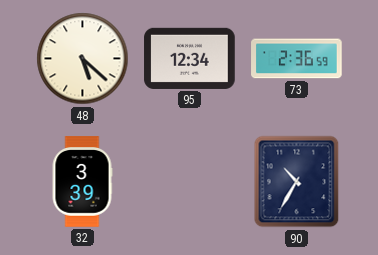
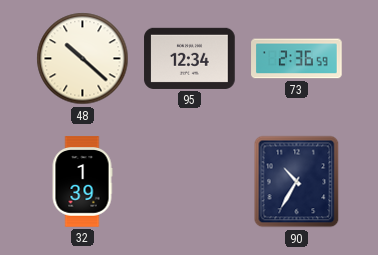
48: 5:22 -> 10:22
32: 3:39 -> 1:39
